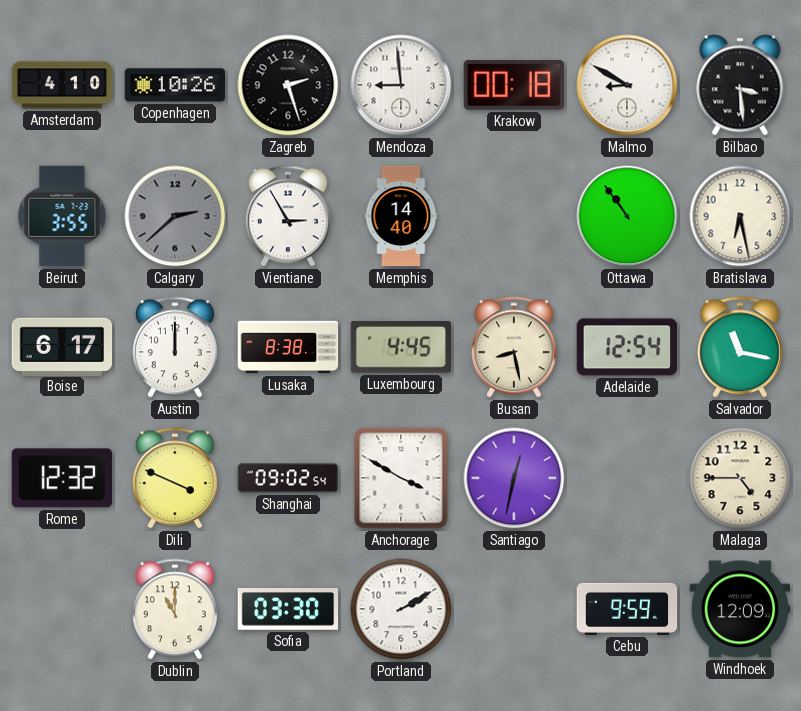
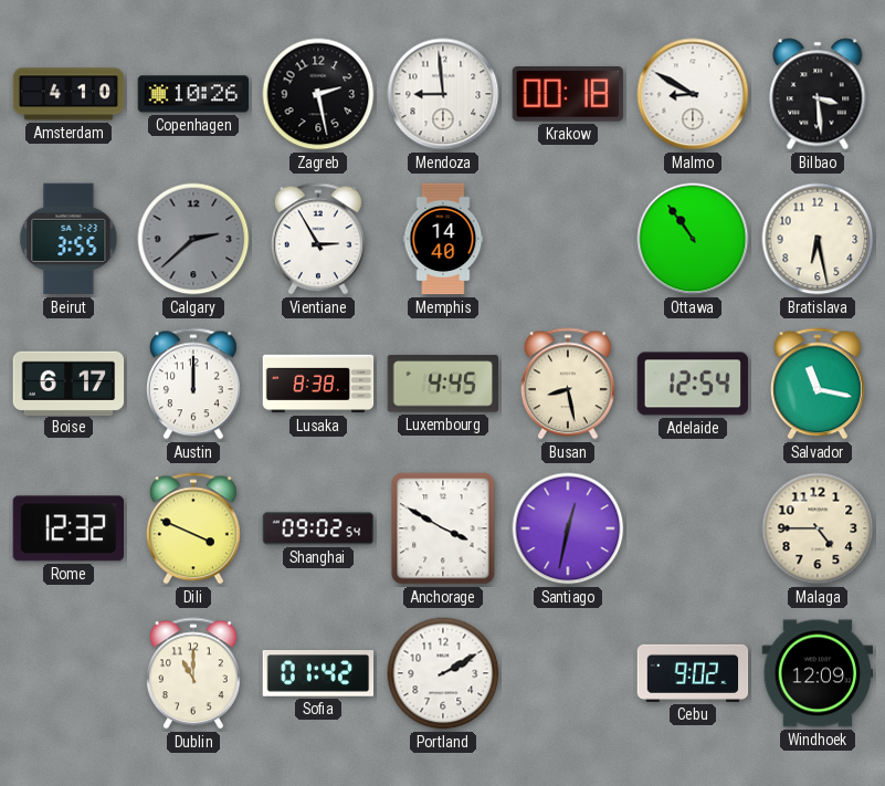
Zagreb: 2:27 -> 2:28
Sofia: 03:30 -> 01:42
Cebu: 9:59 -> 9:02
